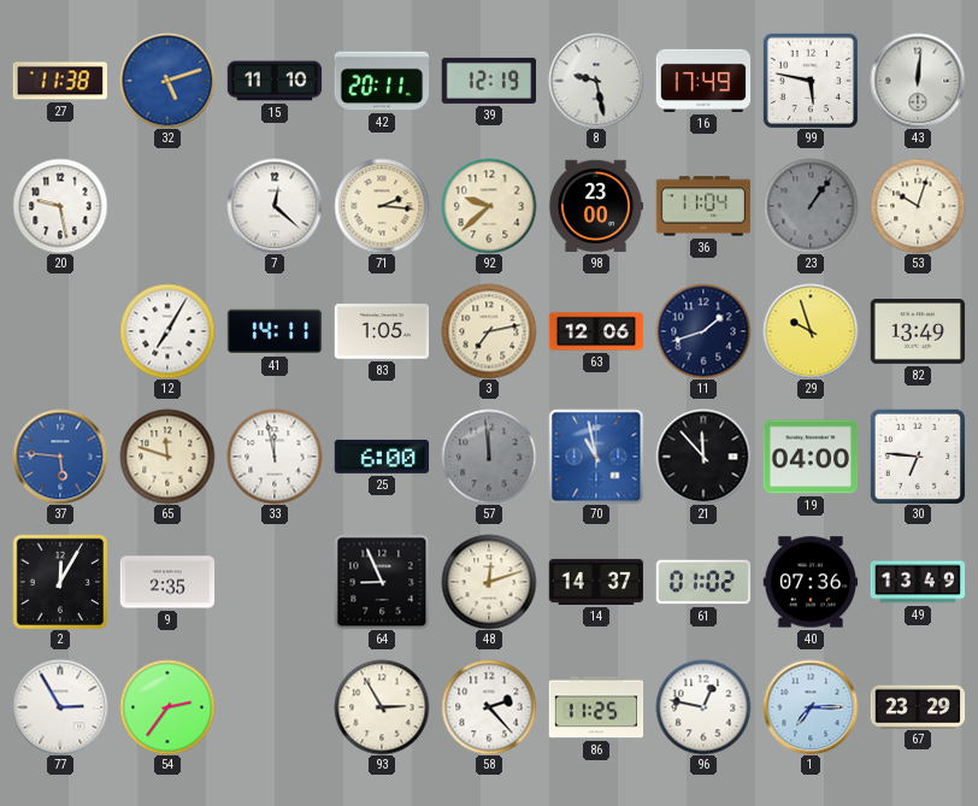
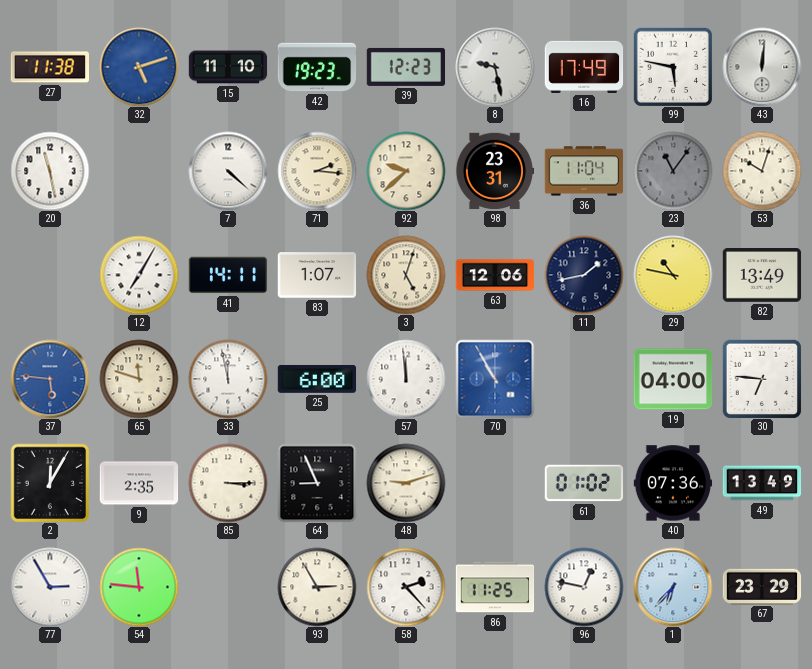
42: 20:11 -> 19:23
39: 12:19 -> 12:23
20: 9:28 -> 11:28
7: 12:22 -> 4:22
98: 23:00 -> 23:31
23: 1:06 -> 11:06
83: 1:05 -> 1:07
3: 7:13 -> 5:03
11: 1:42 -> 1:43
29: 9:57 -> 10:47
57 dial: grey -> white
70: 10:58 -> 10:55
21: 11:53 -> none
85: none -> 3:15
48: 12:12 -> 9:12
14: 14:37 -> none
54: 2:36 -> 11:46
1: 7:15 -> 6:37
